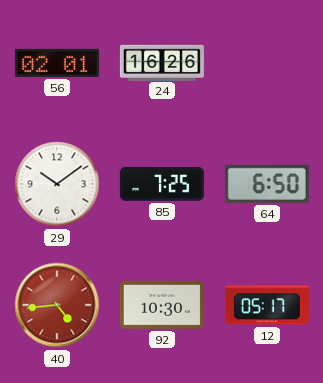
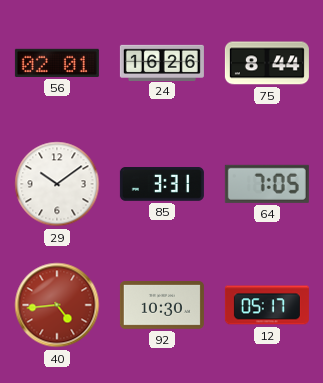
75: none -> 8:44
85: 7:25 -> 3:31
64: 6:50 -> 7:05
